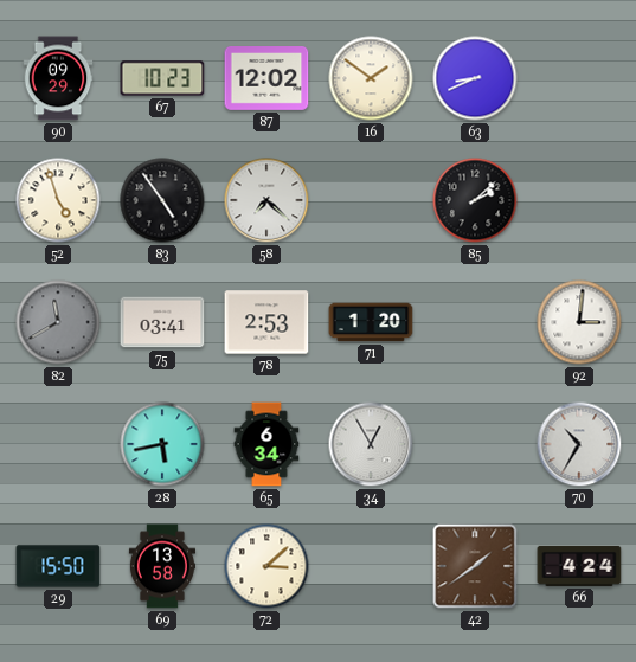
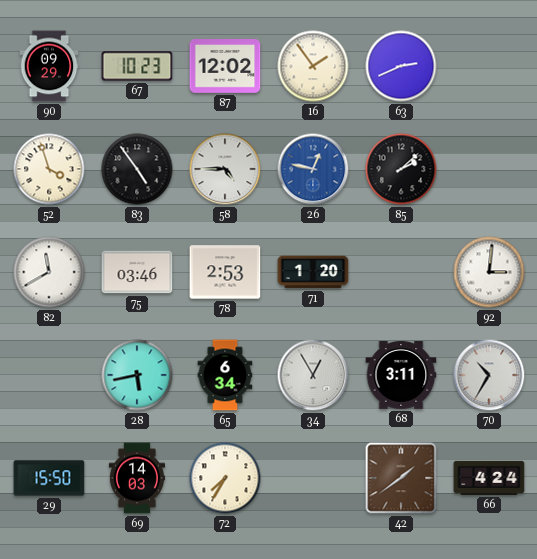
16: 1:51 -> 1:54
63: 8:41 -> 2:41
52: 4:57 -> 3:57
58: 7:22 -> 4:45
26: none -> 12:47
82 dial: grey -> white
75: 03:41 -> 03:46
68: none -> 3:11
69: 13:58 -> 14:03
72: 3:08 -> 7:35
